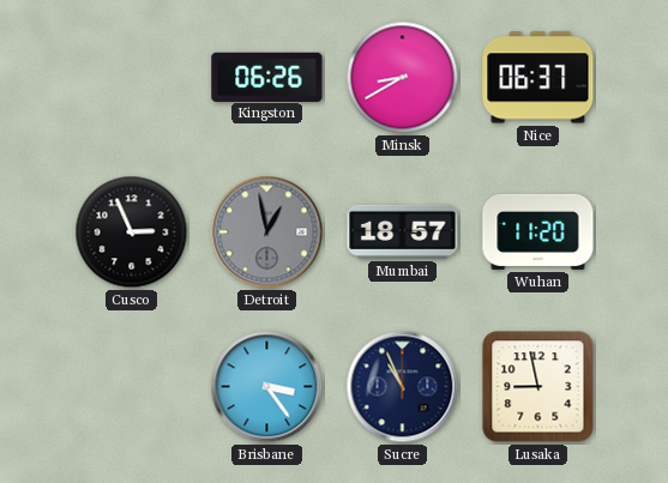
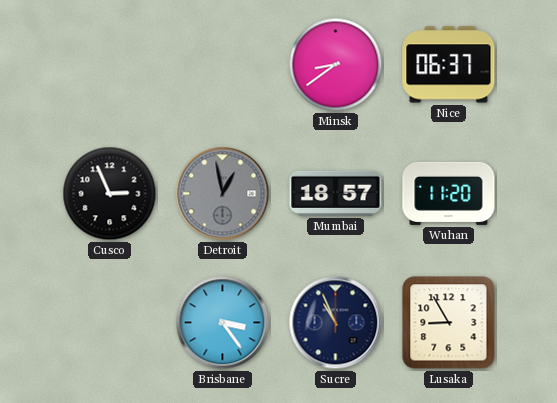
Kingston: 06:26 -> none
Minsk: 8:40 -> 8:39
Lusaka: 8:58 -> 8:55
